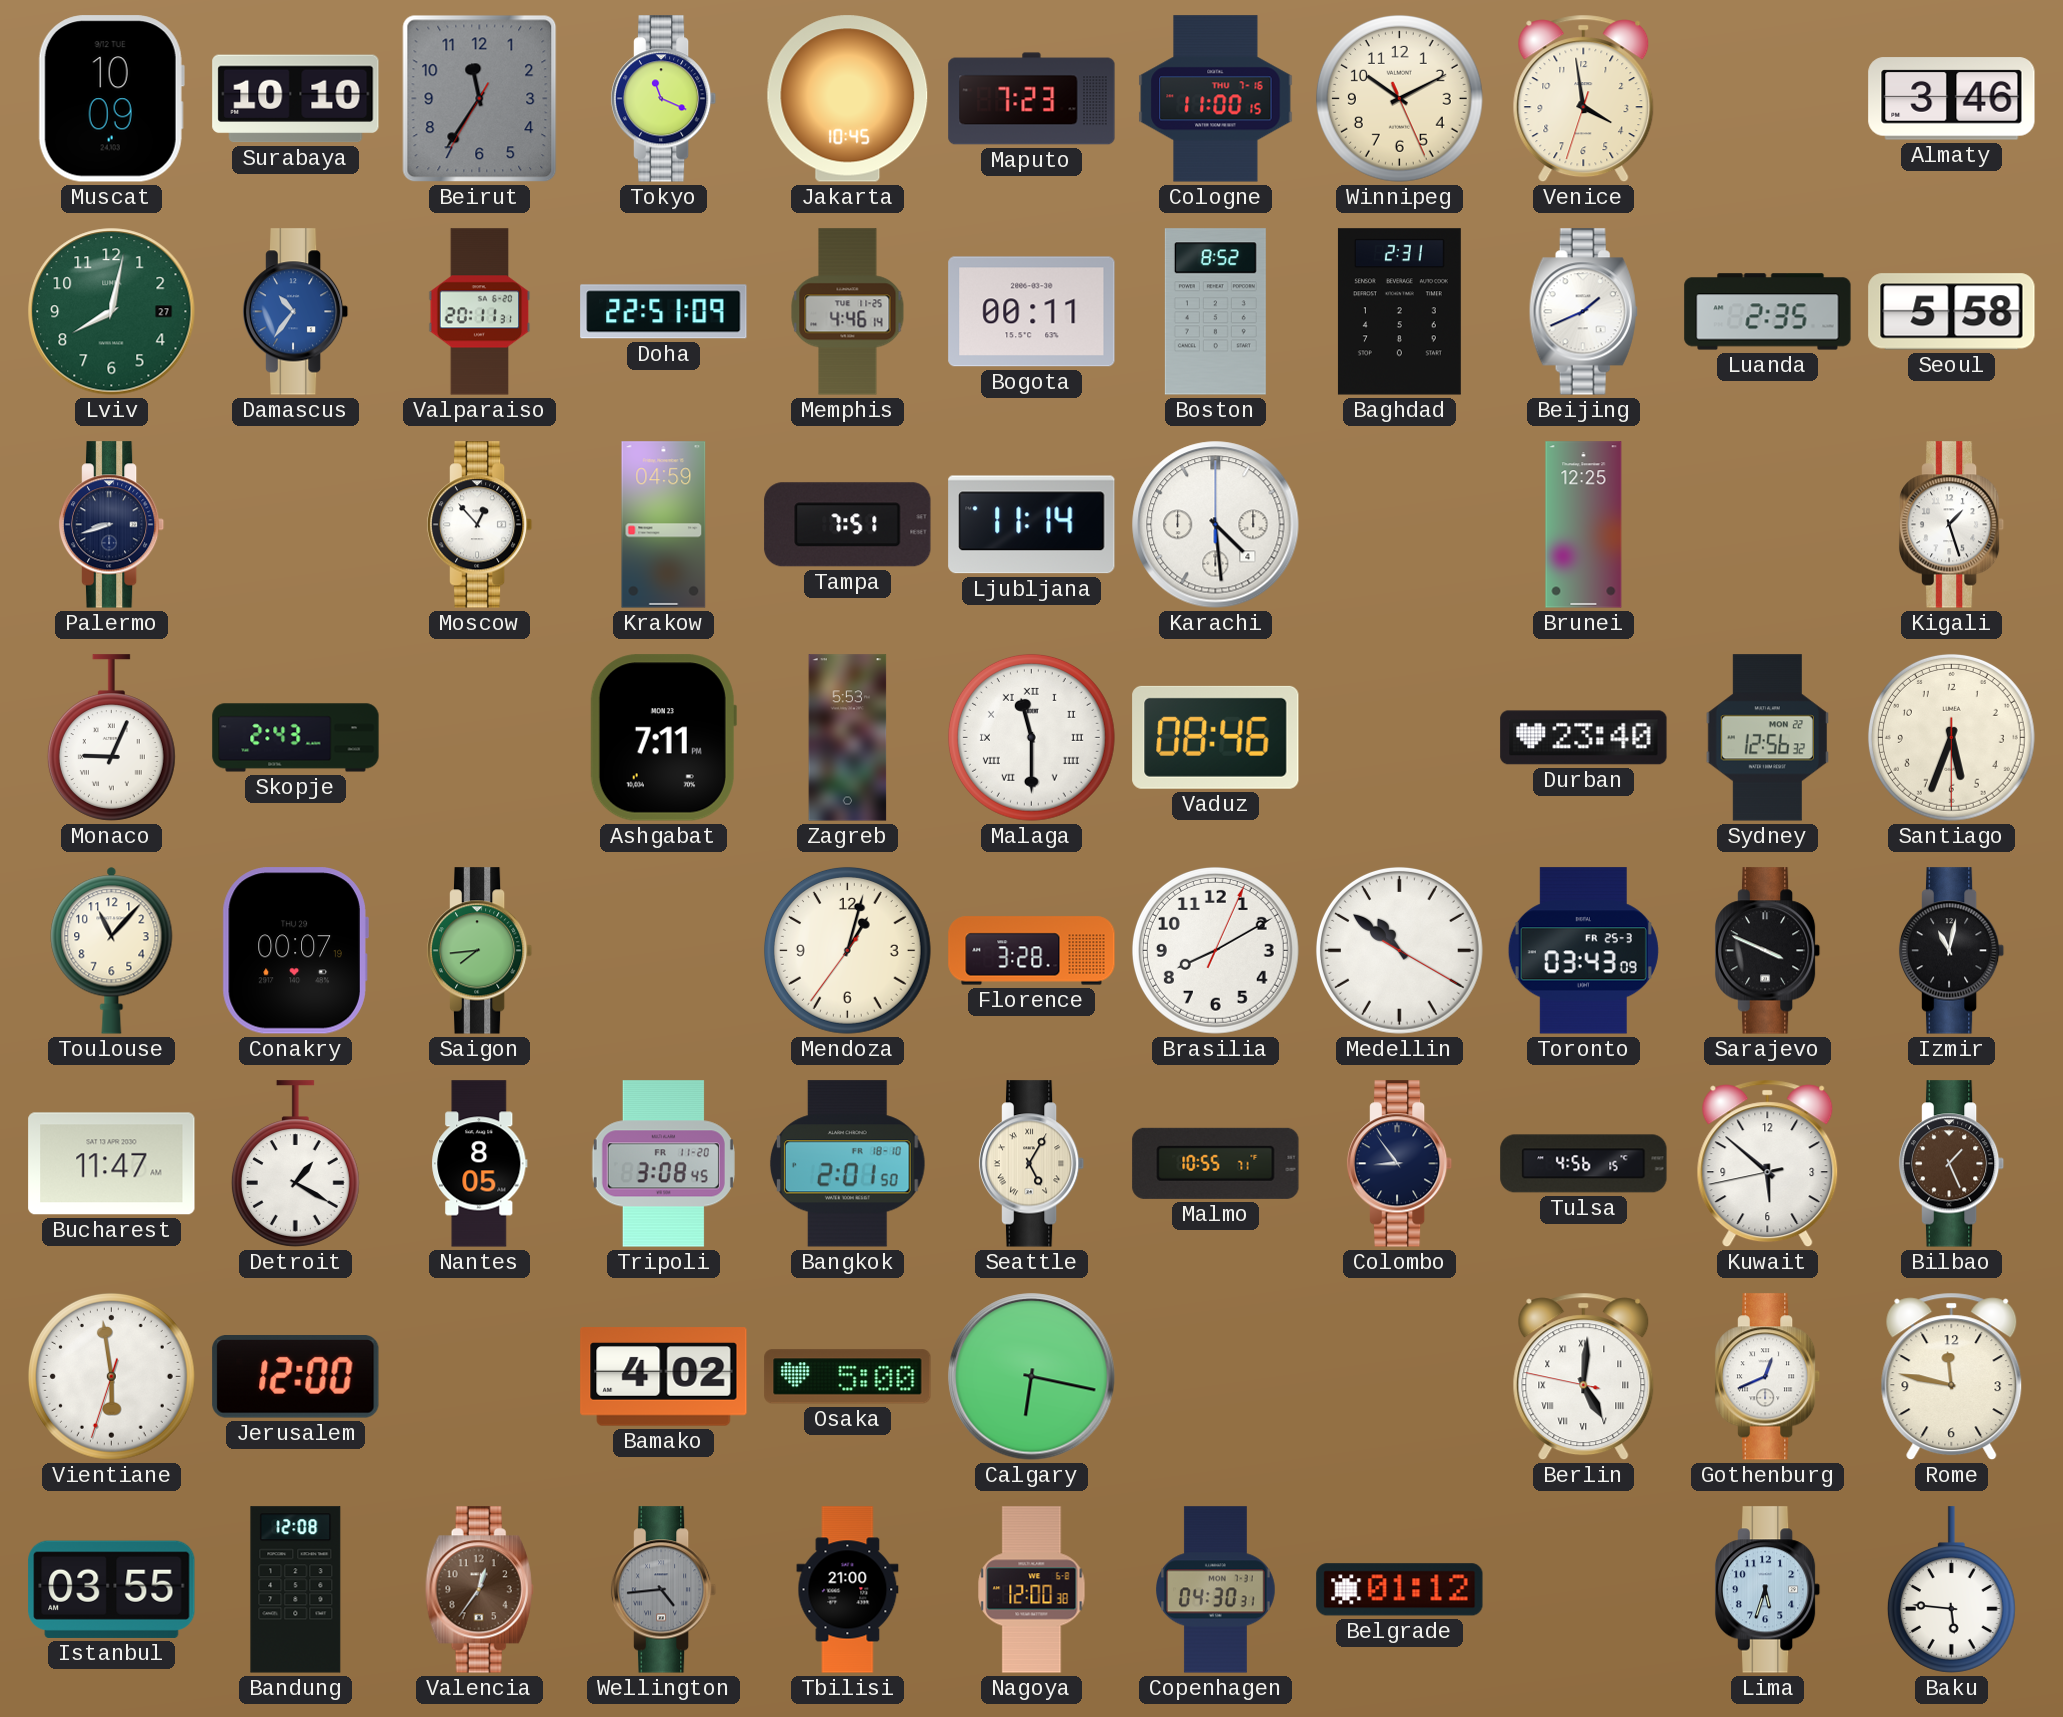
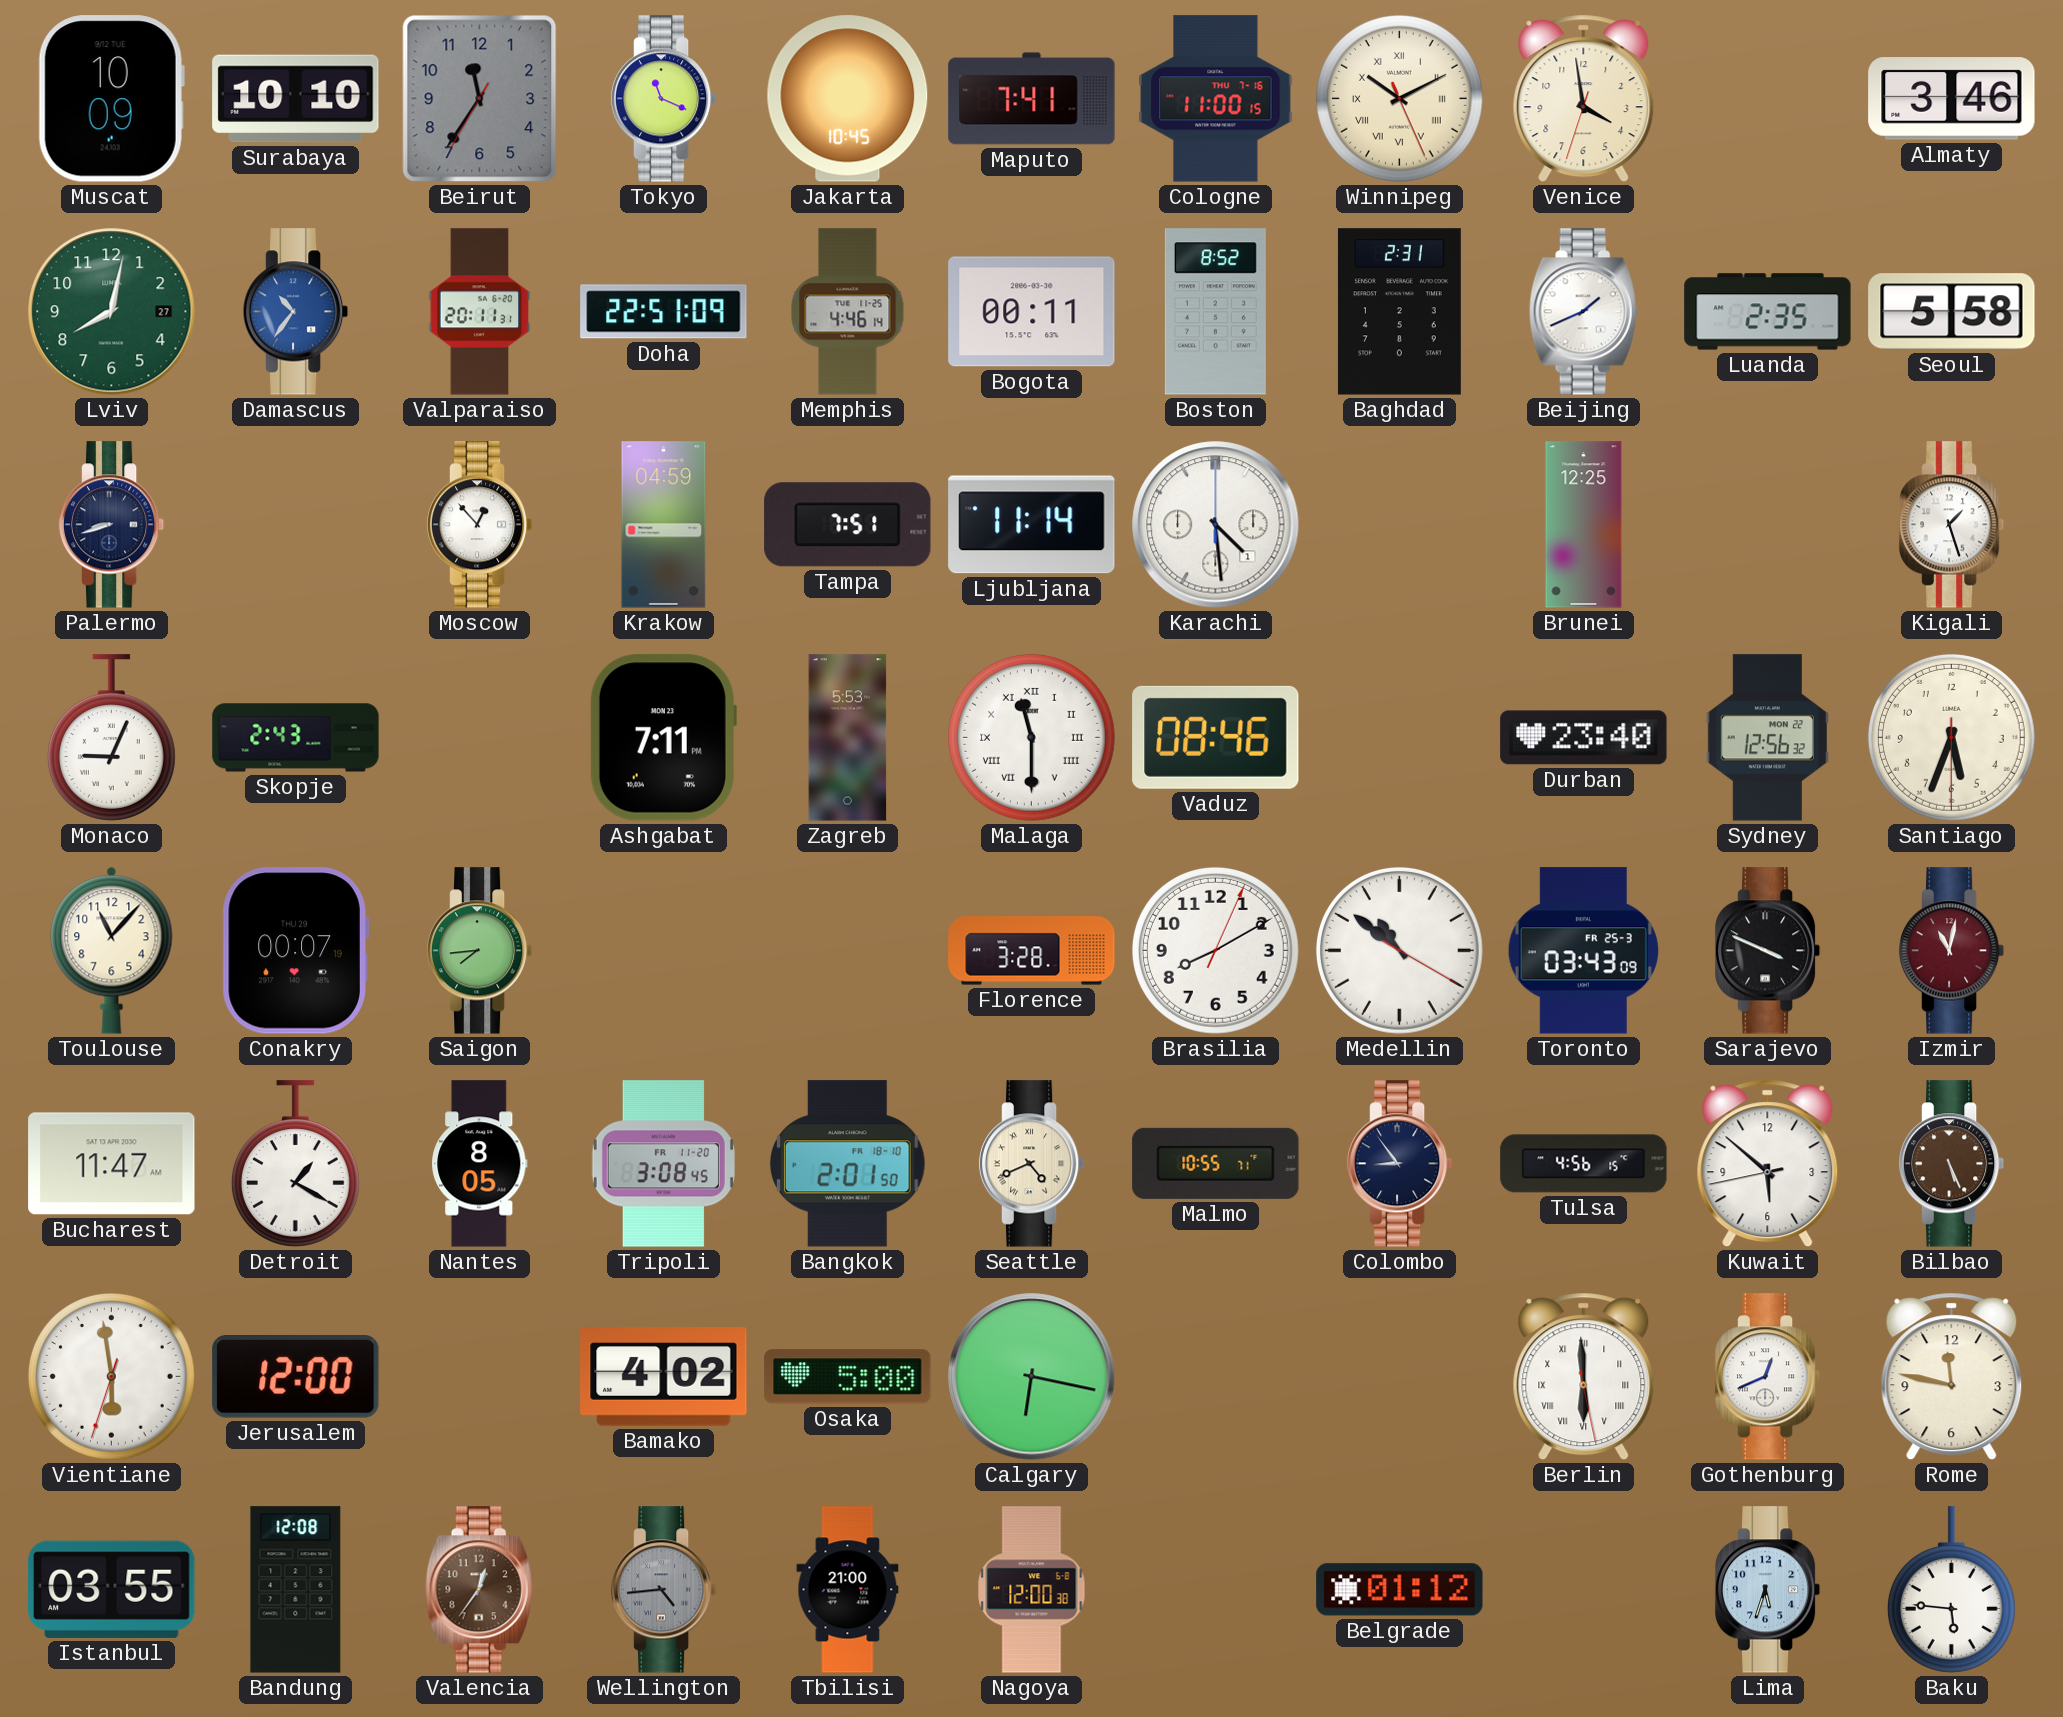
Maputo: 7:23 -> 7:41
Winnipeg numerals: Arabic -> Roman
Karachi date: 4 -> 1
Mendoza: 1:02 -> none
Izmir dial: black -> burgundy
Seattle: 5:05 -> 4:41
Bilbao: 1:26 -> 5:26
Berlin: 5:00 -> 5:59
Copenhagen: 04:30 -> none
